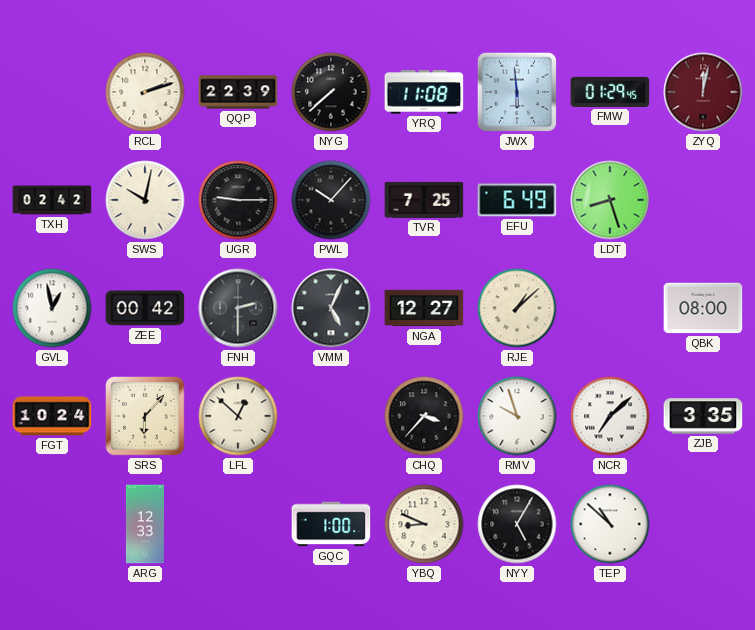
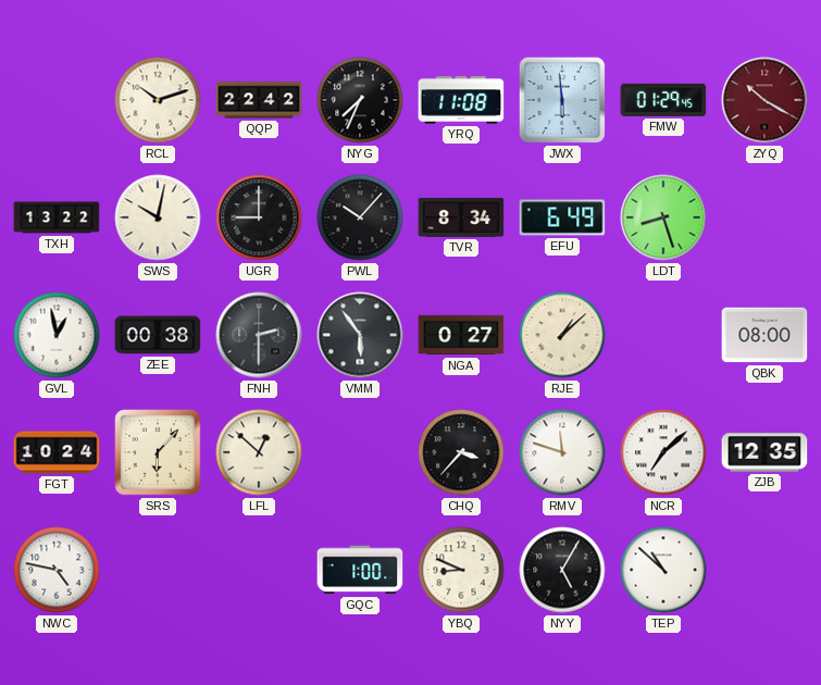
RCL: 2:12 -> 10:12
QQP: 22:39 -> 22:42
NYG: 7:38 -> 7:34
ZYQ: 12:02 -> 10:20
TXH: 02:42 -> 13:22
UGR: 9:15 -> 9:00
TVR: 7:25 -> 8:34
ZEE: 00:42 -> 00:38
VMM: 5:04 -> 5:54
NGA: 12:27 -> 0:27
RMV: 9:57 -> 11:48
ZJB: 3:35 -> 12:35
NWC: none -> 4:47
ARG: 12:33 -> none
